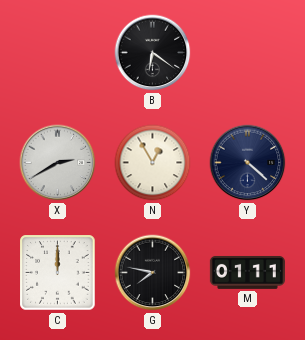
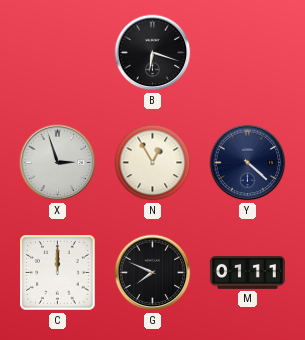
B: 6:21 -> 6:18
X: 2:40 -> 2:57
G: 7:47 -> 7:49
